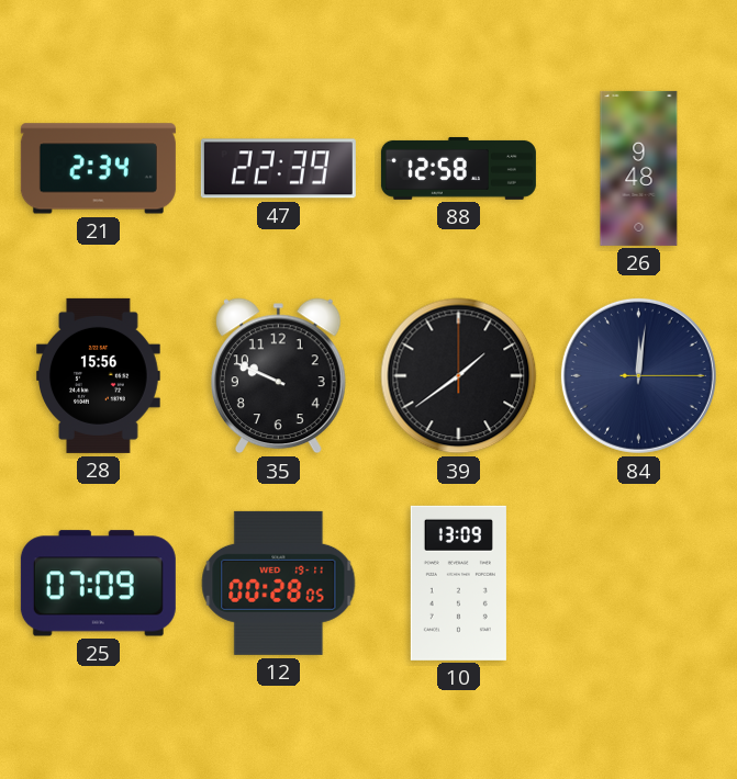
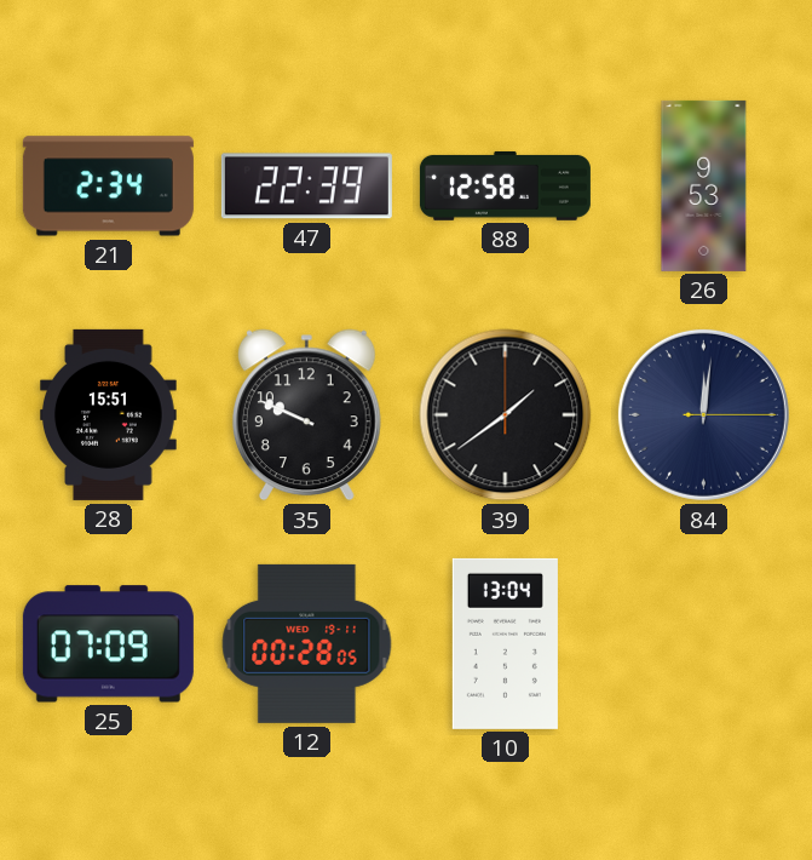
26: 9:48 -> 9:53
28: 15:56 -> 15:51
10: 13:09 -> 13:04
